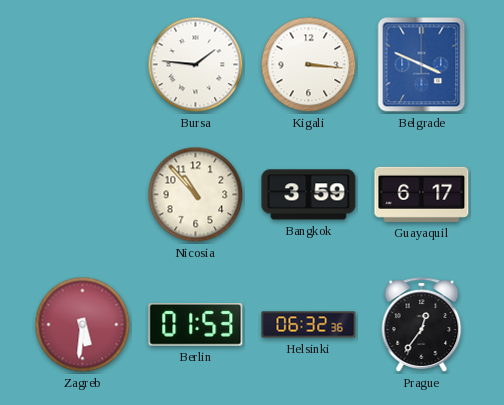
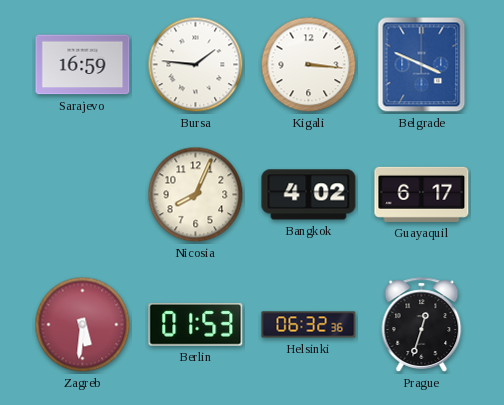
Sarajevo: none -> 16:59
Nicosia: 10:53 -> 8:04
Bangkok: 3:59 -> 4:02
Prague: 12:36 -> 12:33
